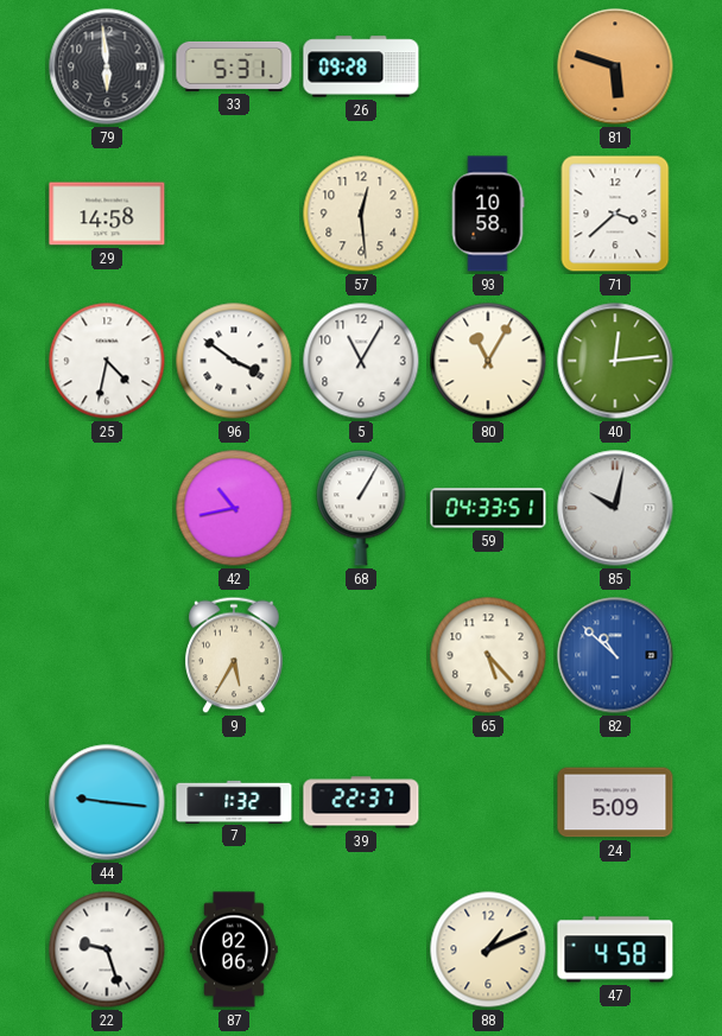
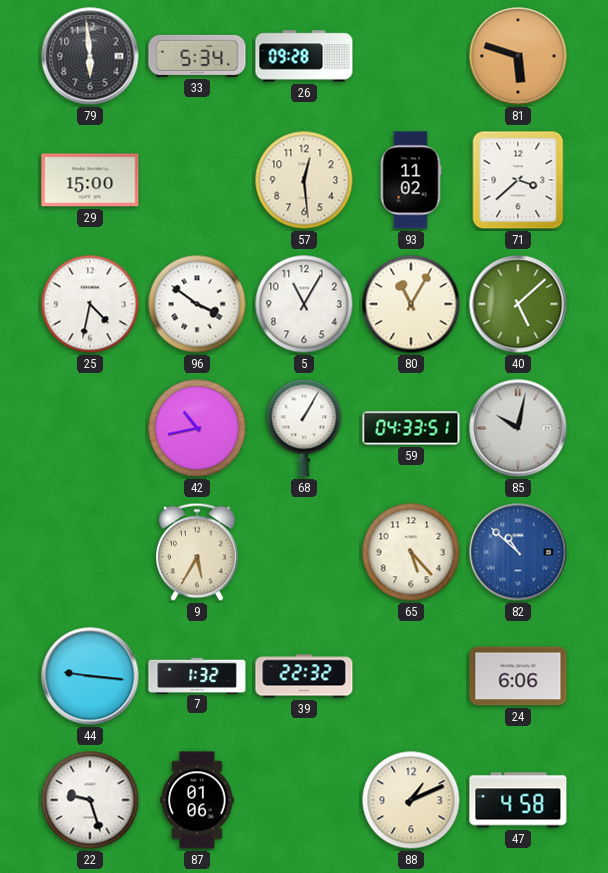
33: 5:31 -> 5:34
29: 14:58 -> 15:00
93: 10:58 -> 11:02
40: 12:14 -> 5:08
39: 22:37 -> 22:32
24: 5:09 -> 6:06
87: 02:06 -> 01:06
